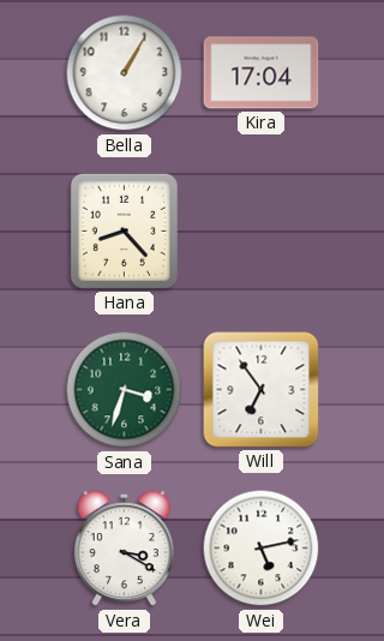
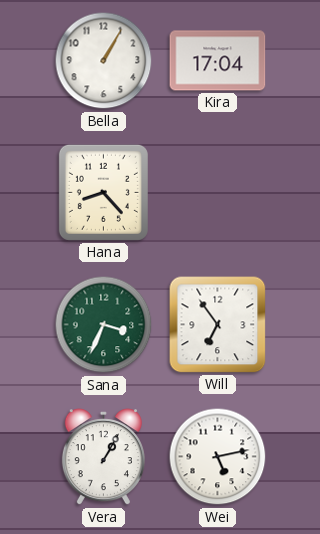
Sana: 3:33 -> 3:34
Vera: 3:20 -> 1:05
